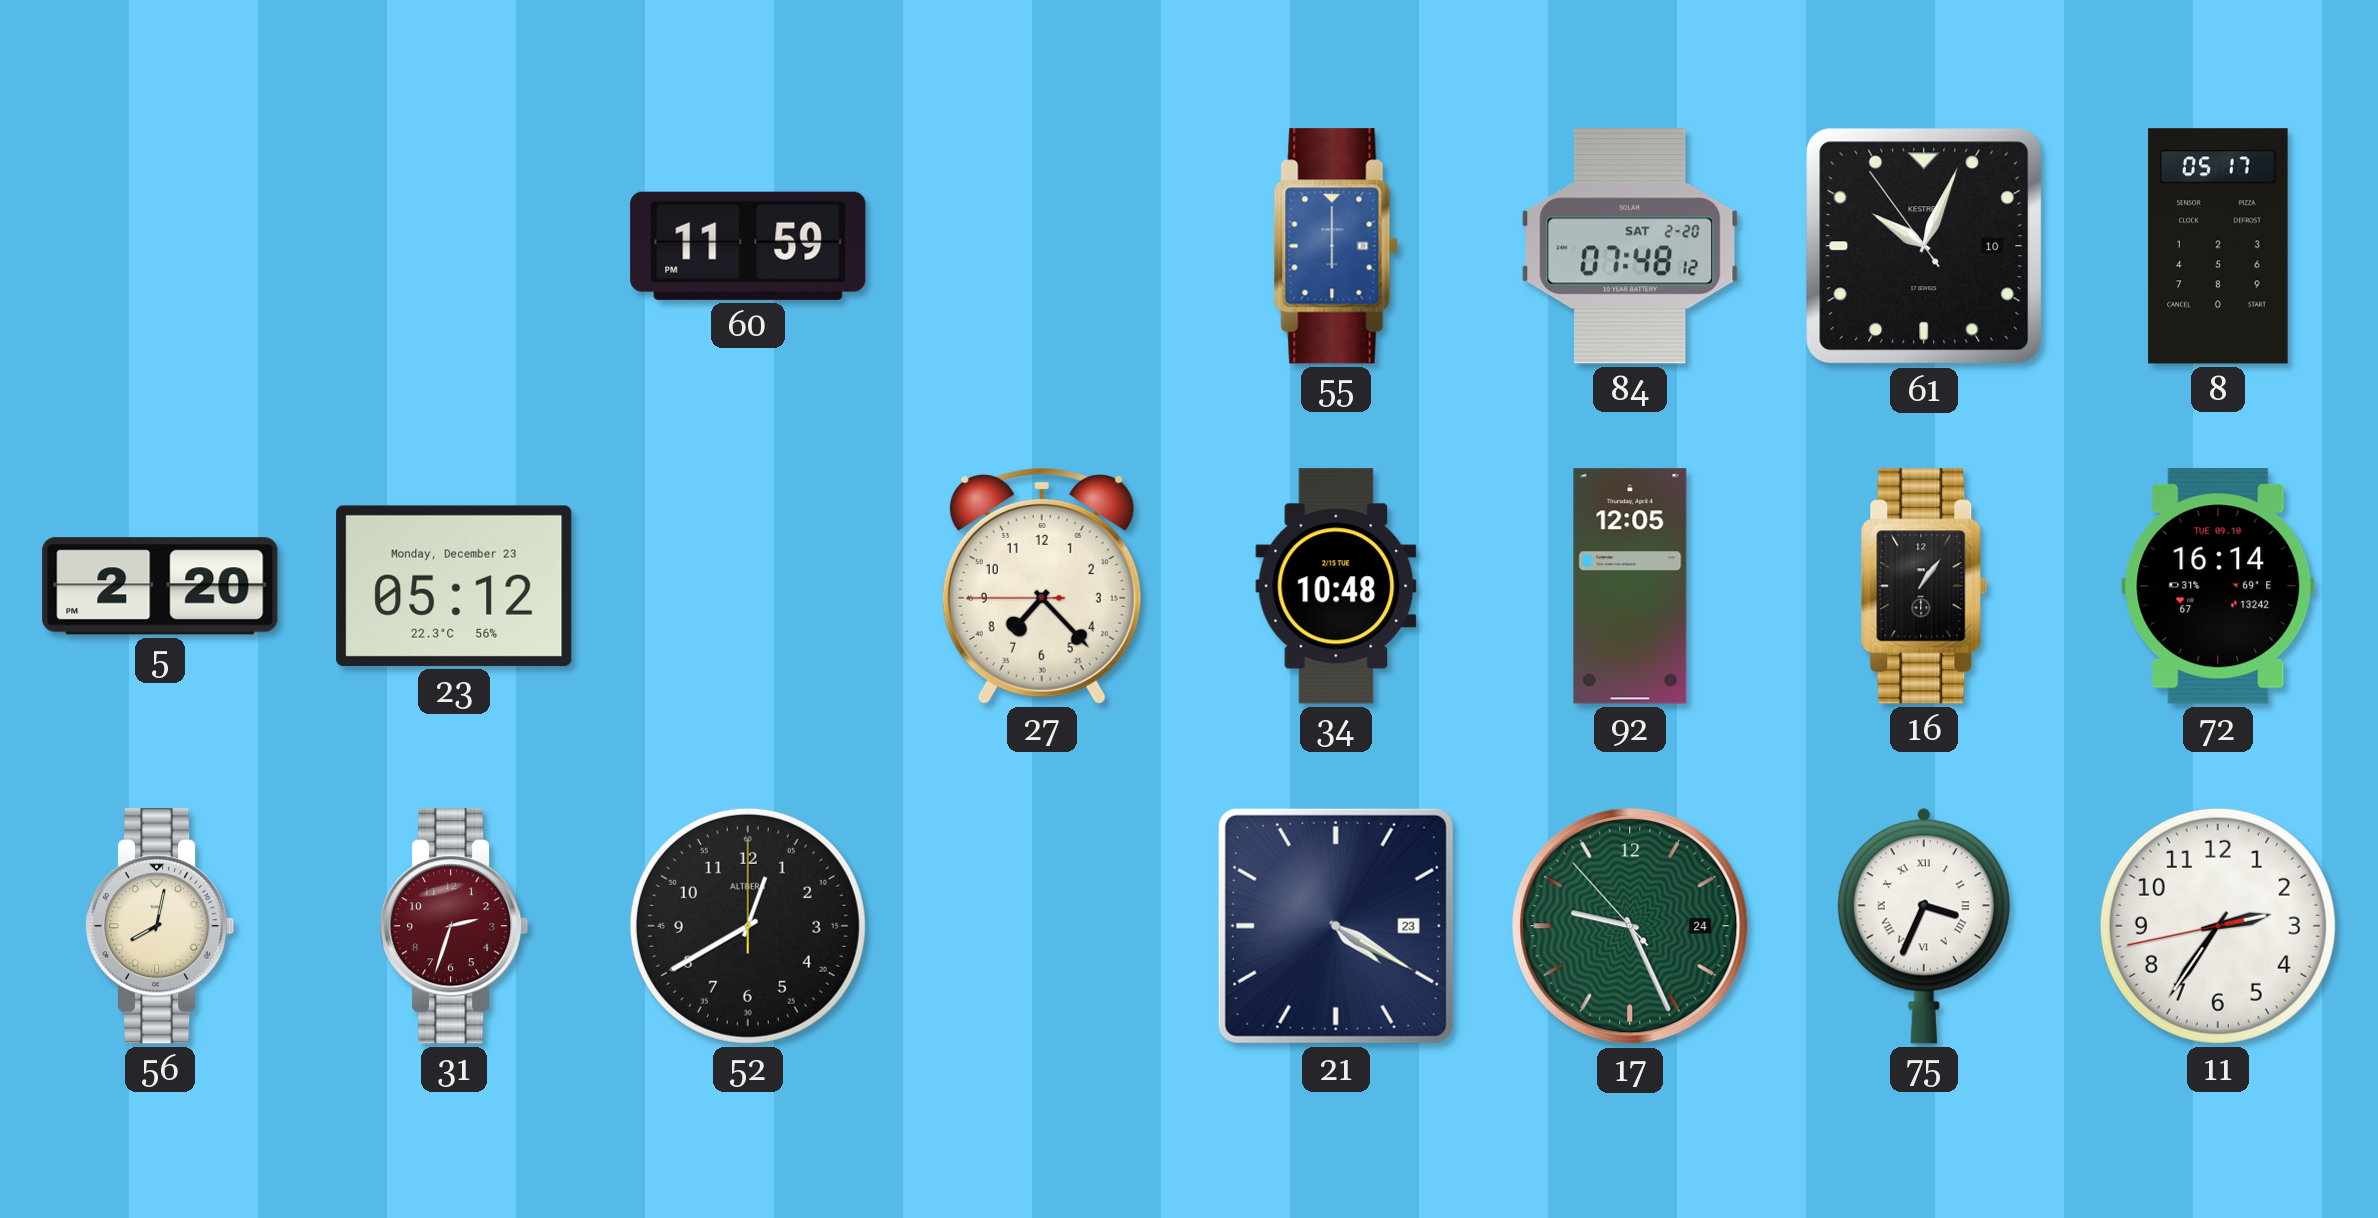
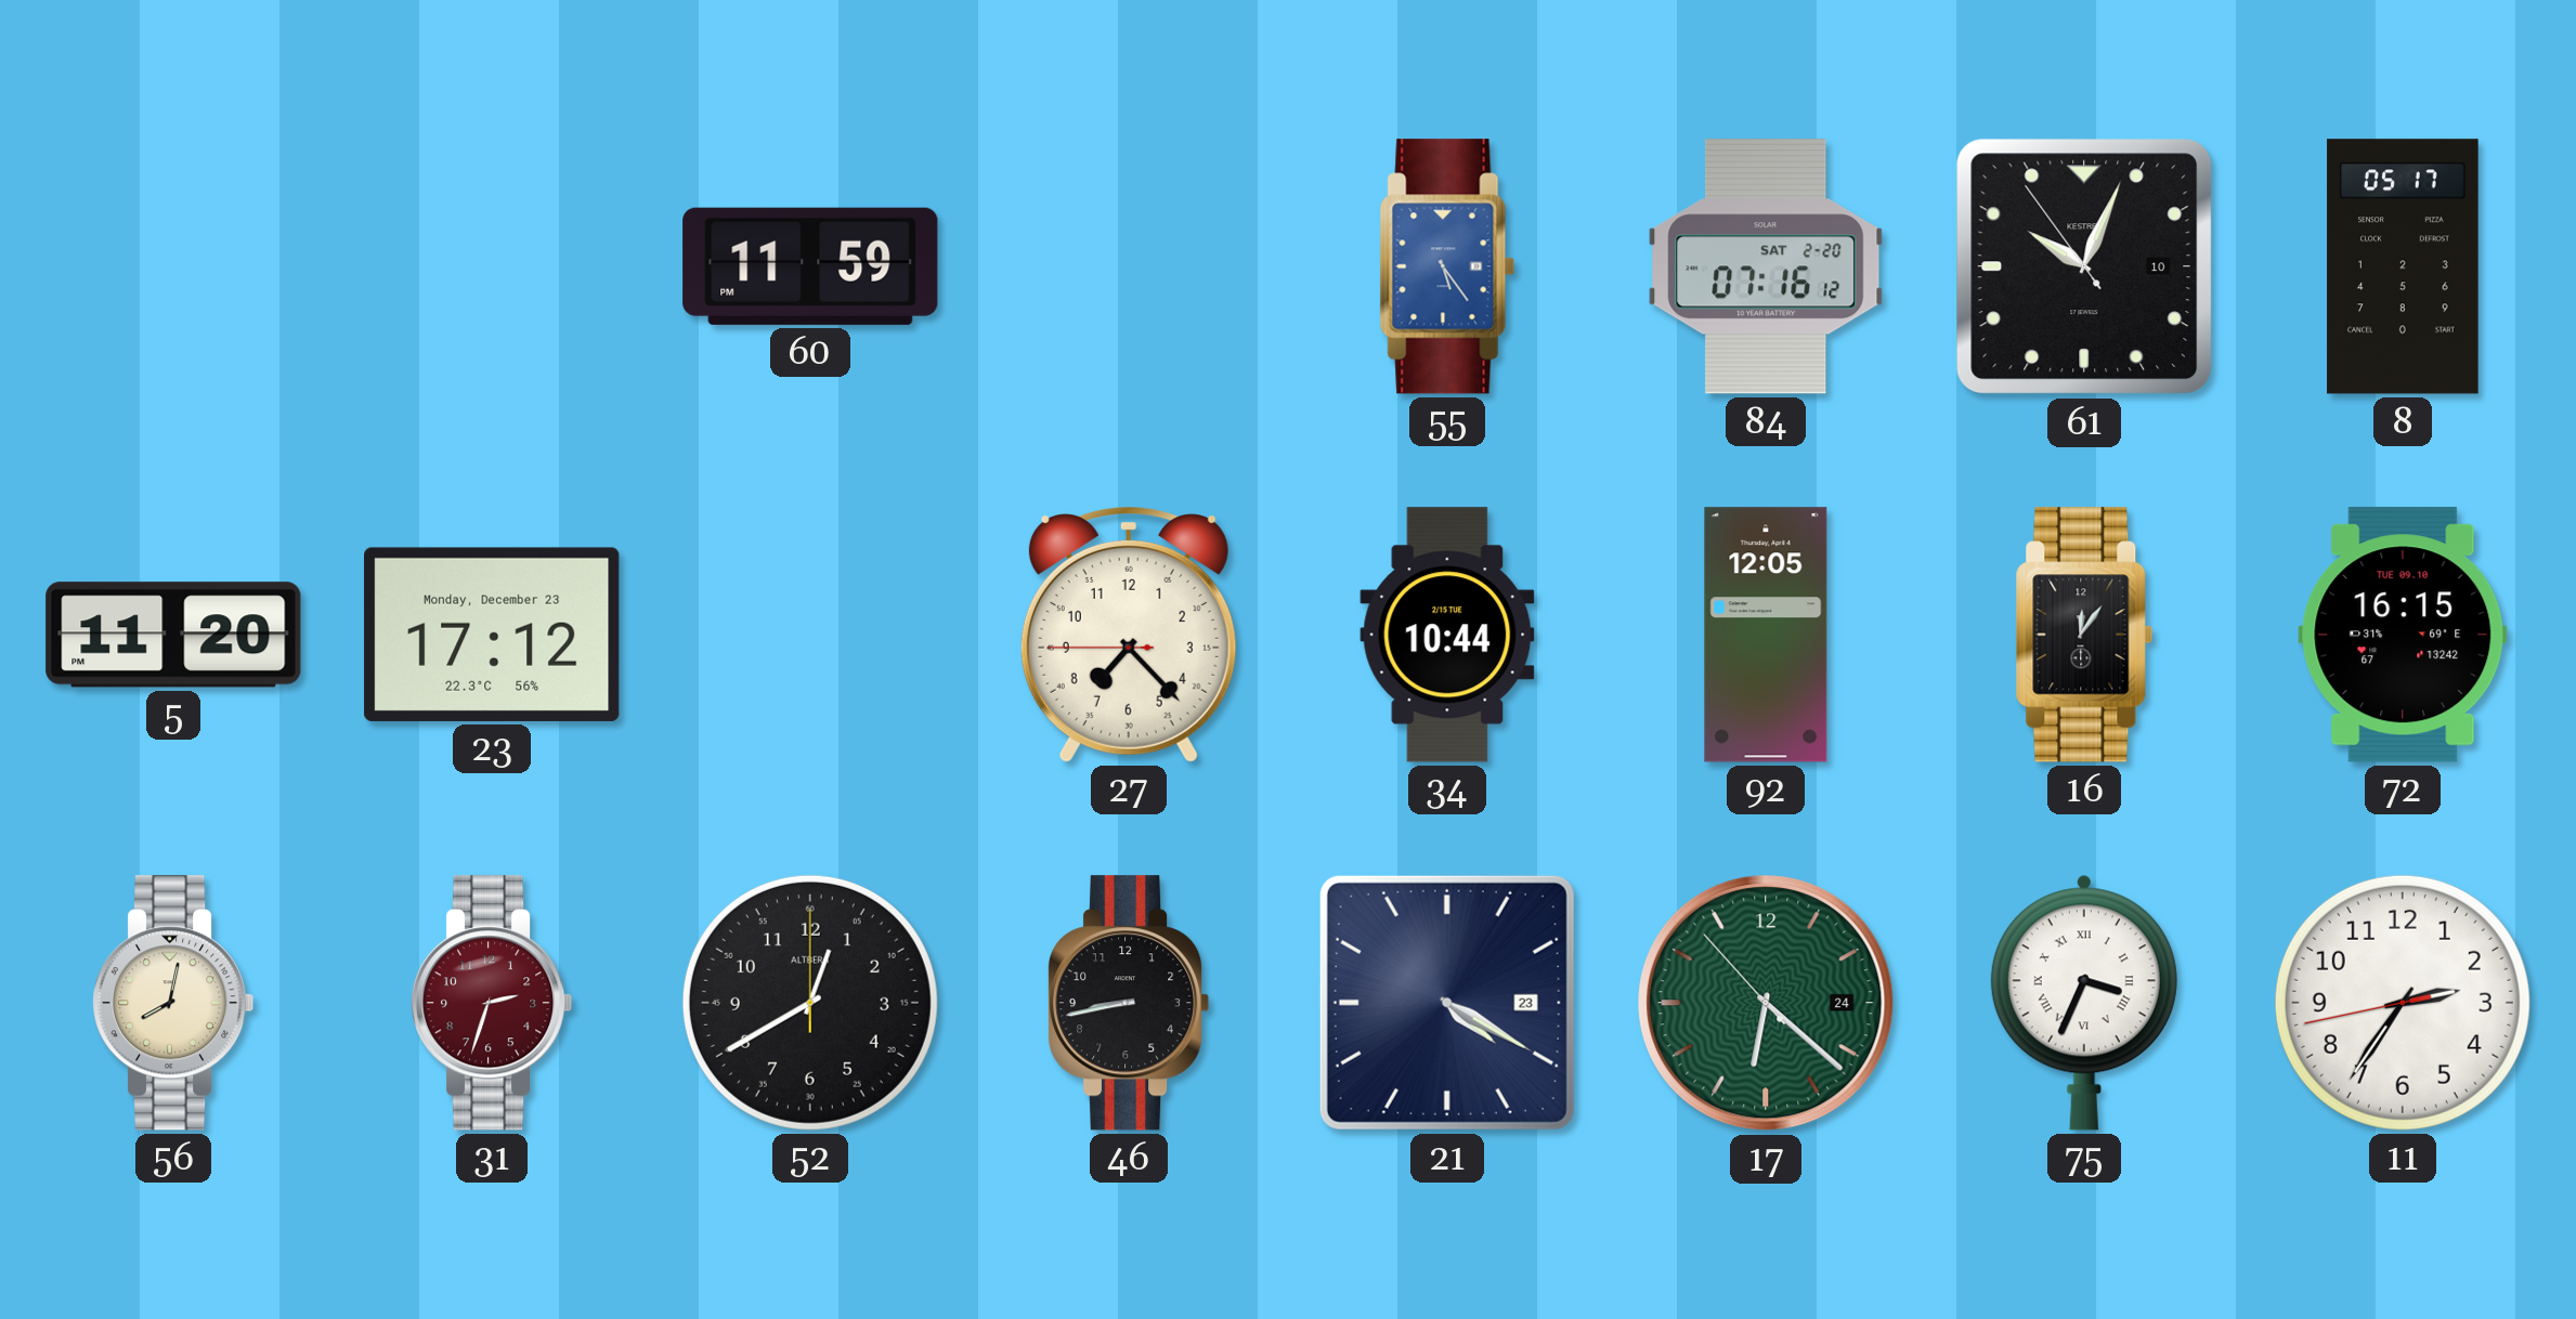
55: 6:00 -> 5:24
84: 07:48 -> 07:16
5: 2:20 -> 11:20
23: 05:12 -> 17:12
34: 10:48 -> 10:44
16: 1:06 -> 12:06
72: 16:14 -> 16:15
46: none -> 8:43
17: 9:25 -> 6:21
